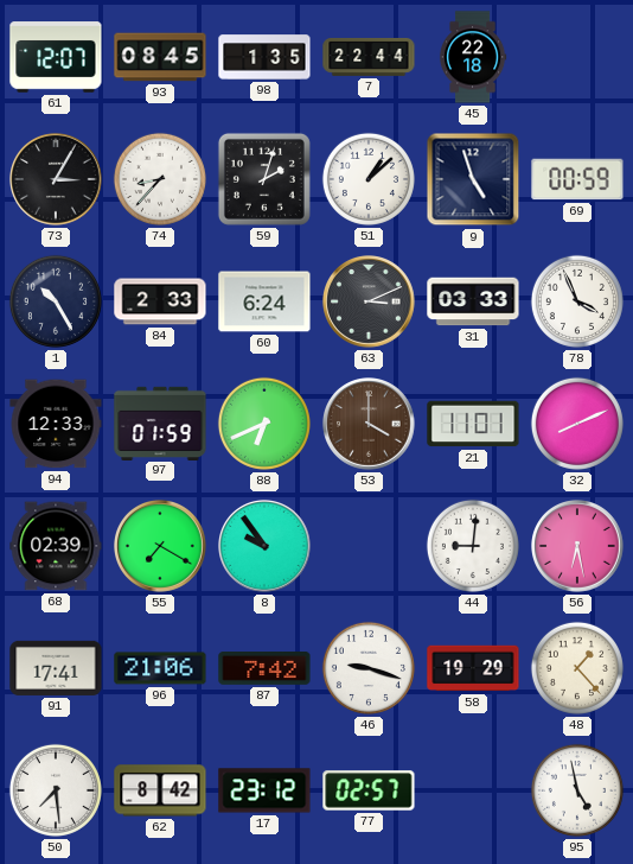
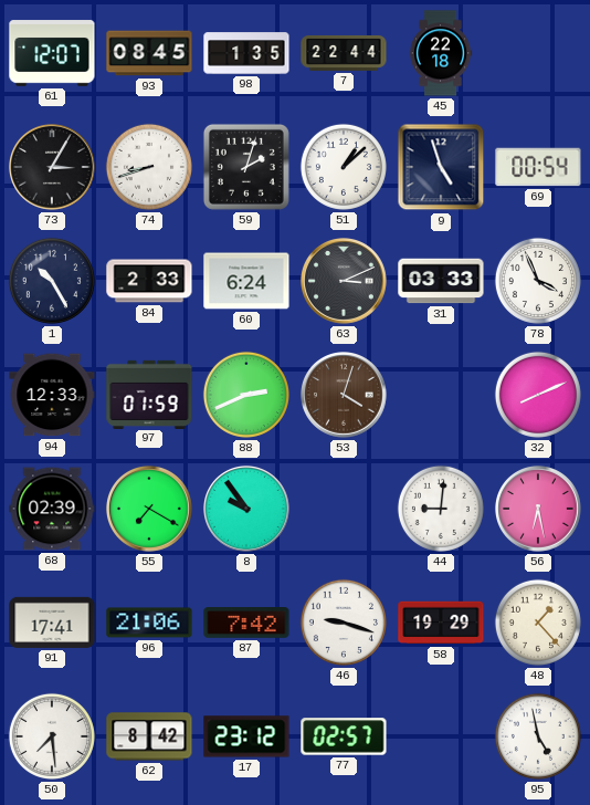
74: 8:37 -> 8:42
69: 00:59 -> 00:54
88: 6:41 -> 2:41
53: 4:00 -> 4:03
21: 11:01 -> none
